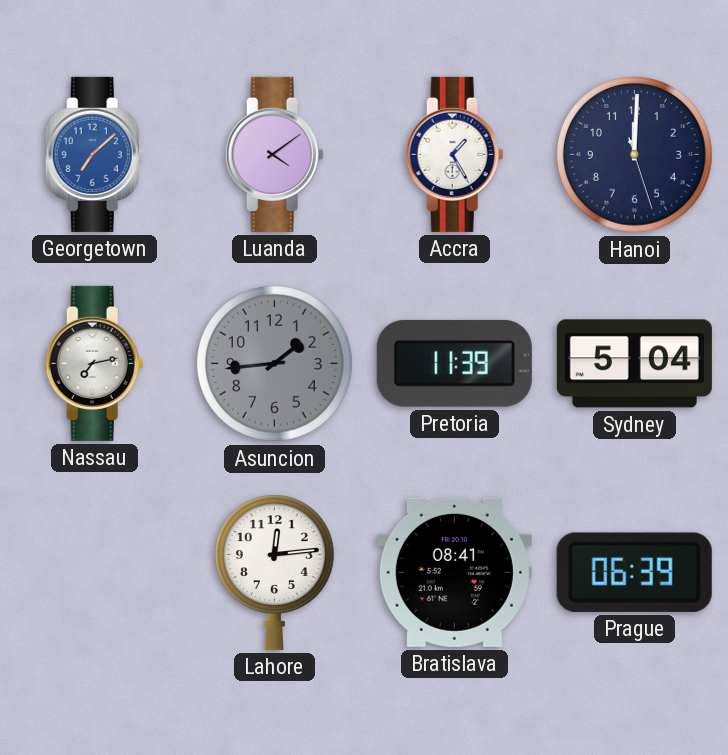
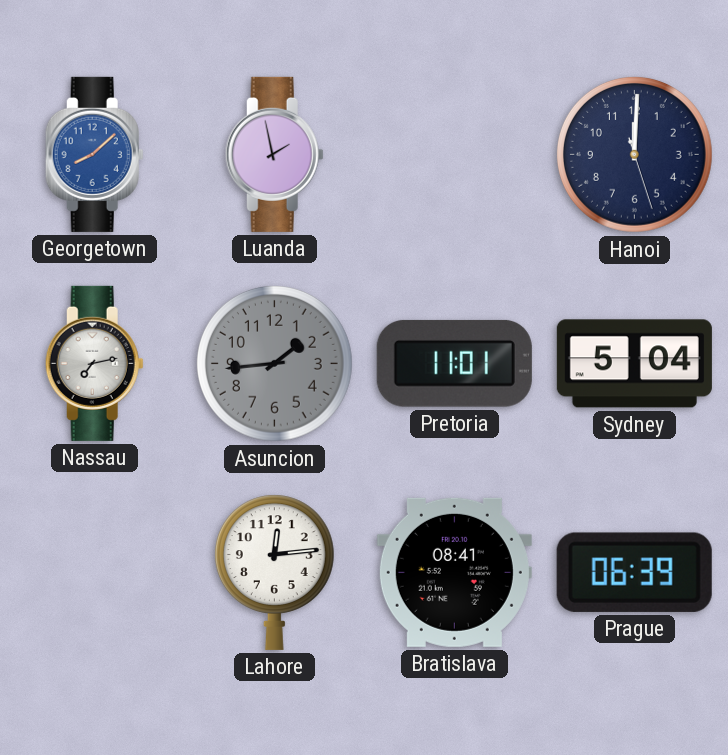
Georgetown: 7:08 -> 8:08
Luanda: 4:09 -> 1:58
Accra: 1:25 -> none
Pretoria: 11:39 -> 11:01
